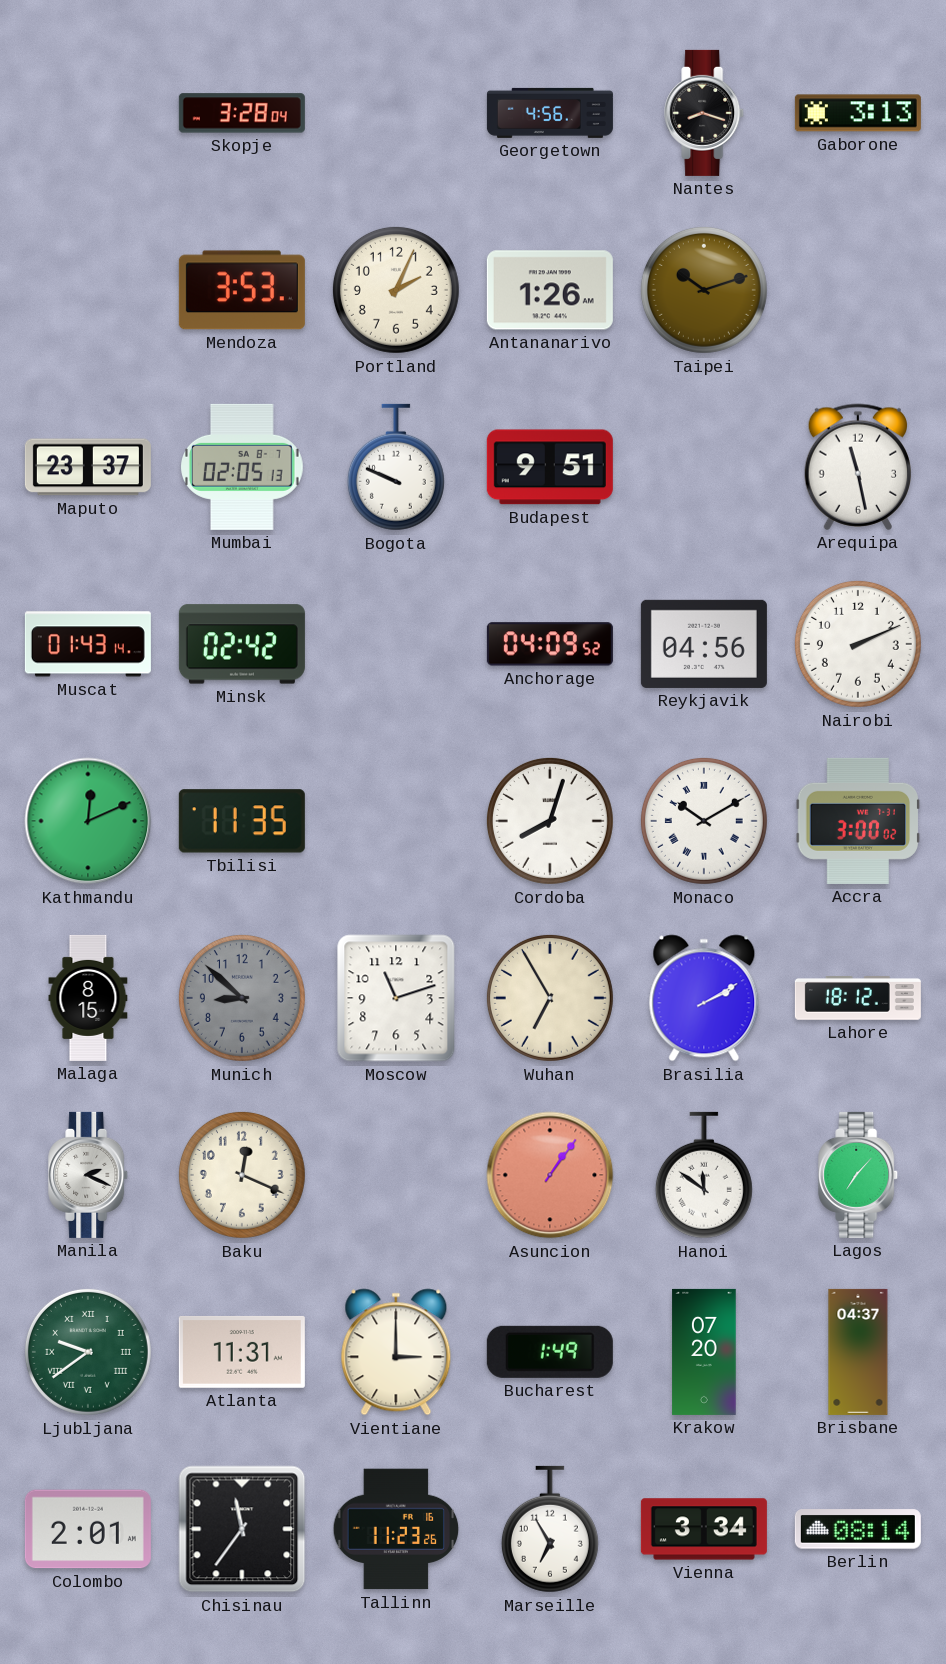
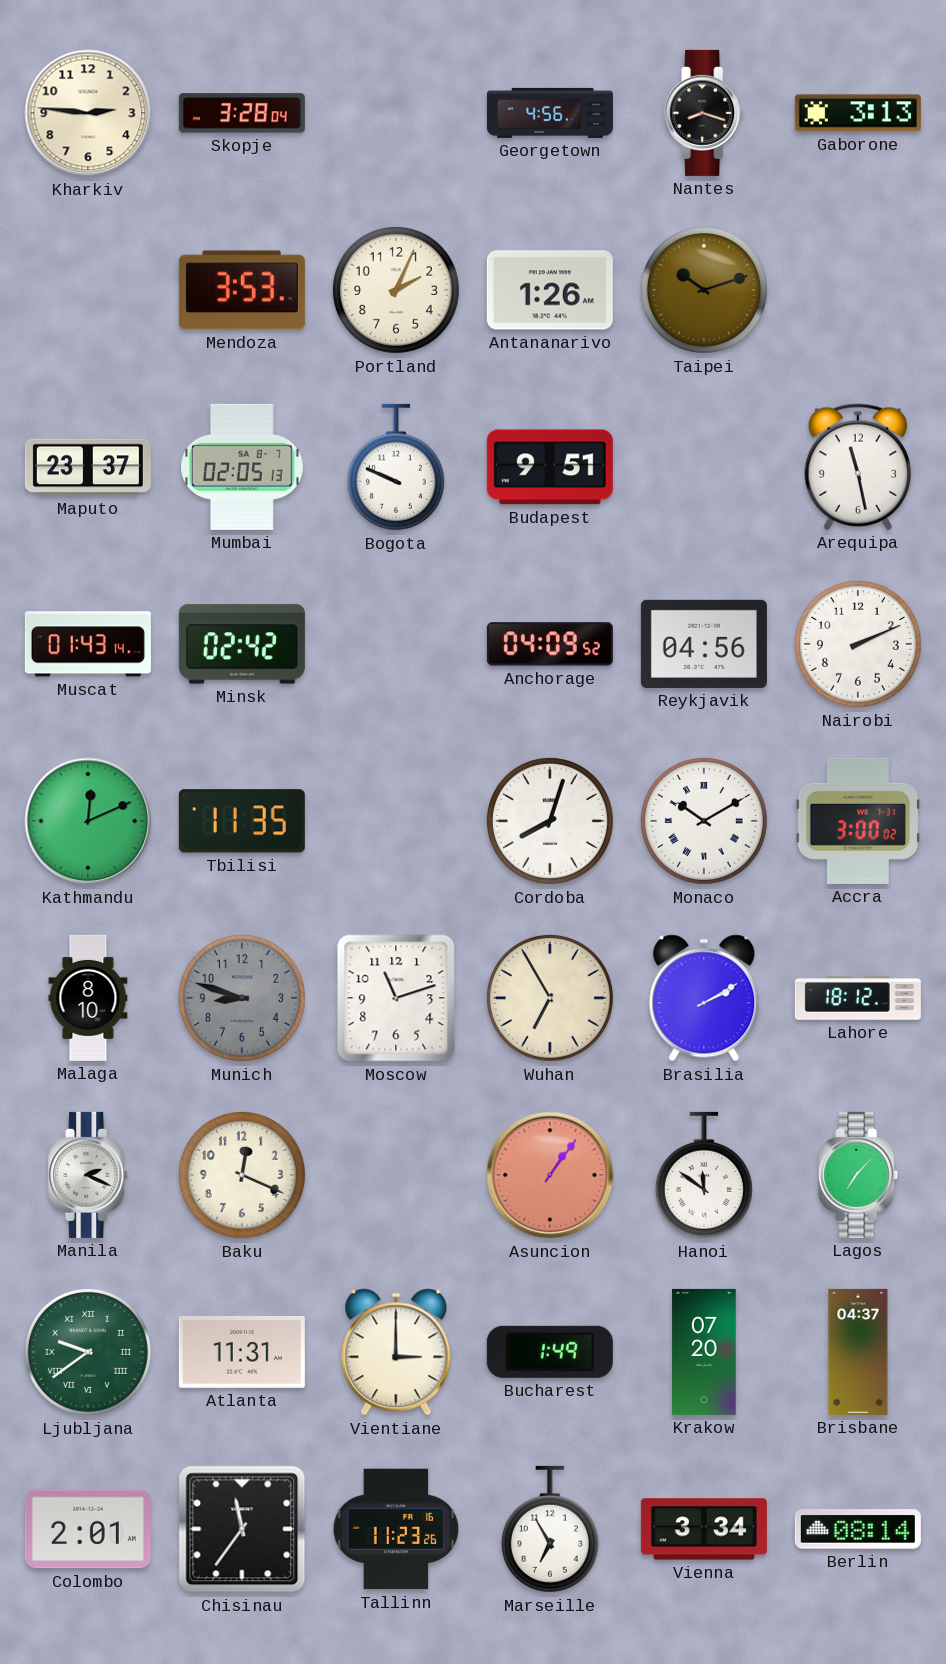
Kharkiv: none -> 2:46
Malaga: 8:15 -> 8:10
Munich: 8:52 -> 8:48
